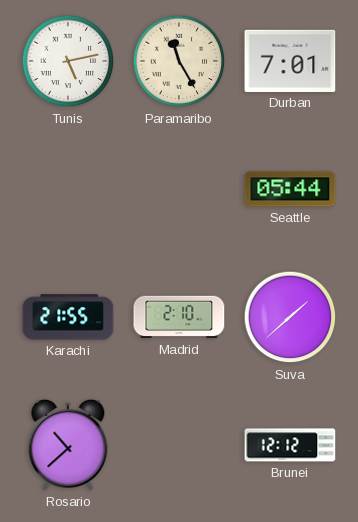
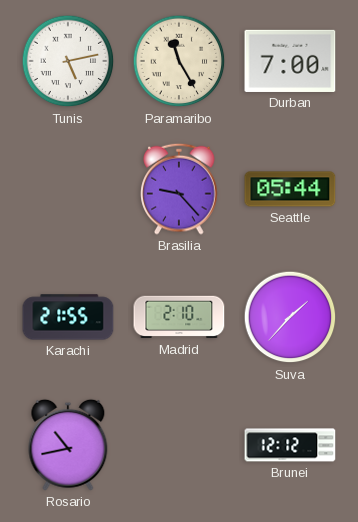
Durban: 7:01 -> 7:00
Brasilia: none -> 9:23
Suva: 1:38 -> 1:37
Rosario: 10:38 -> 10:43
